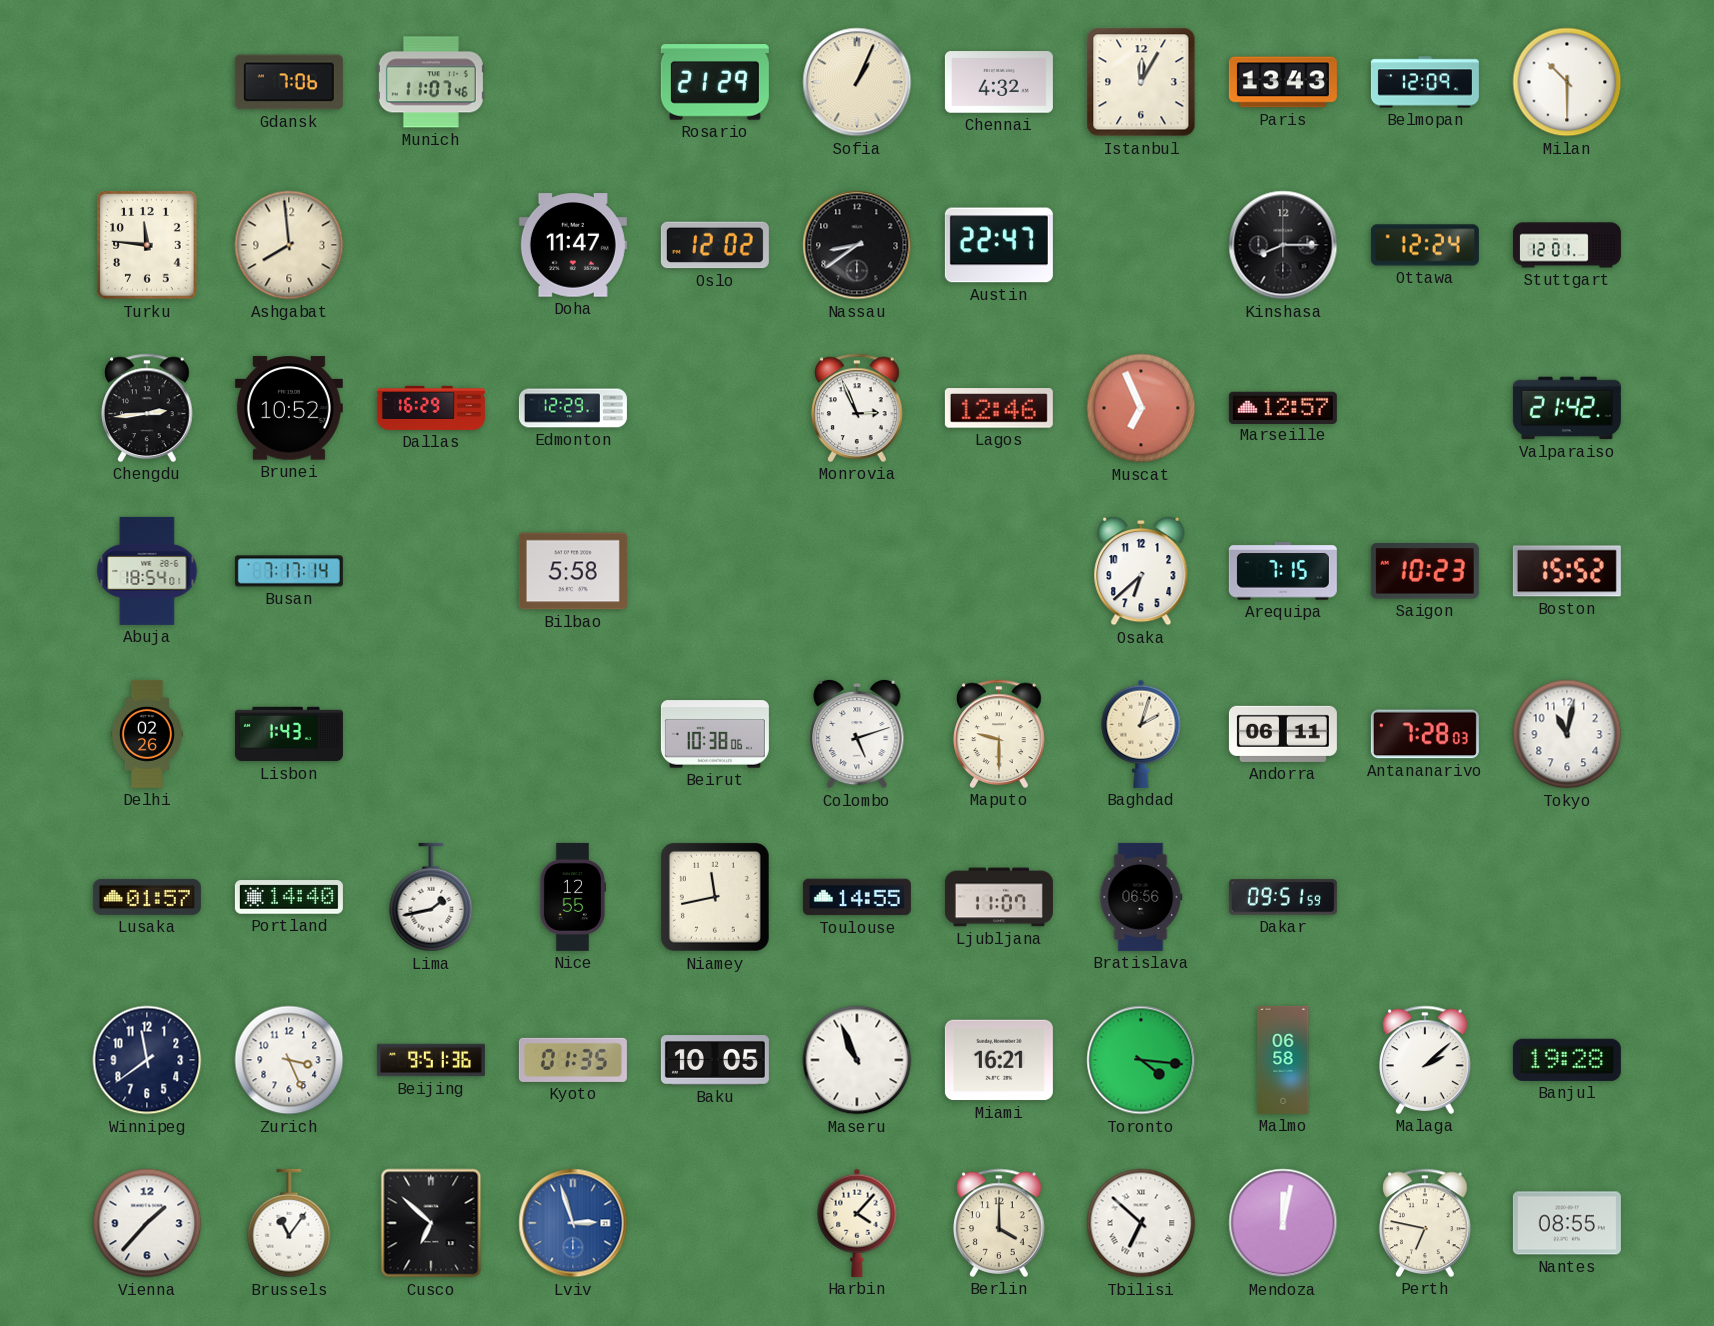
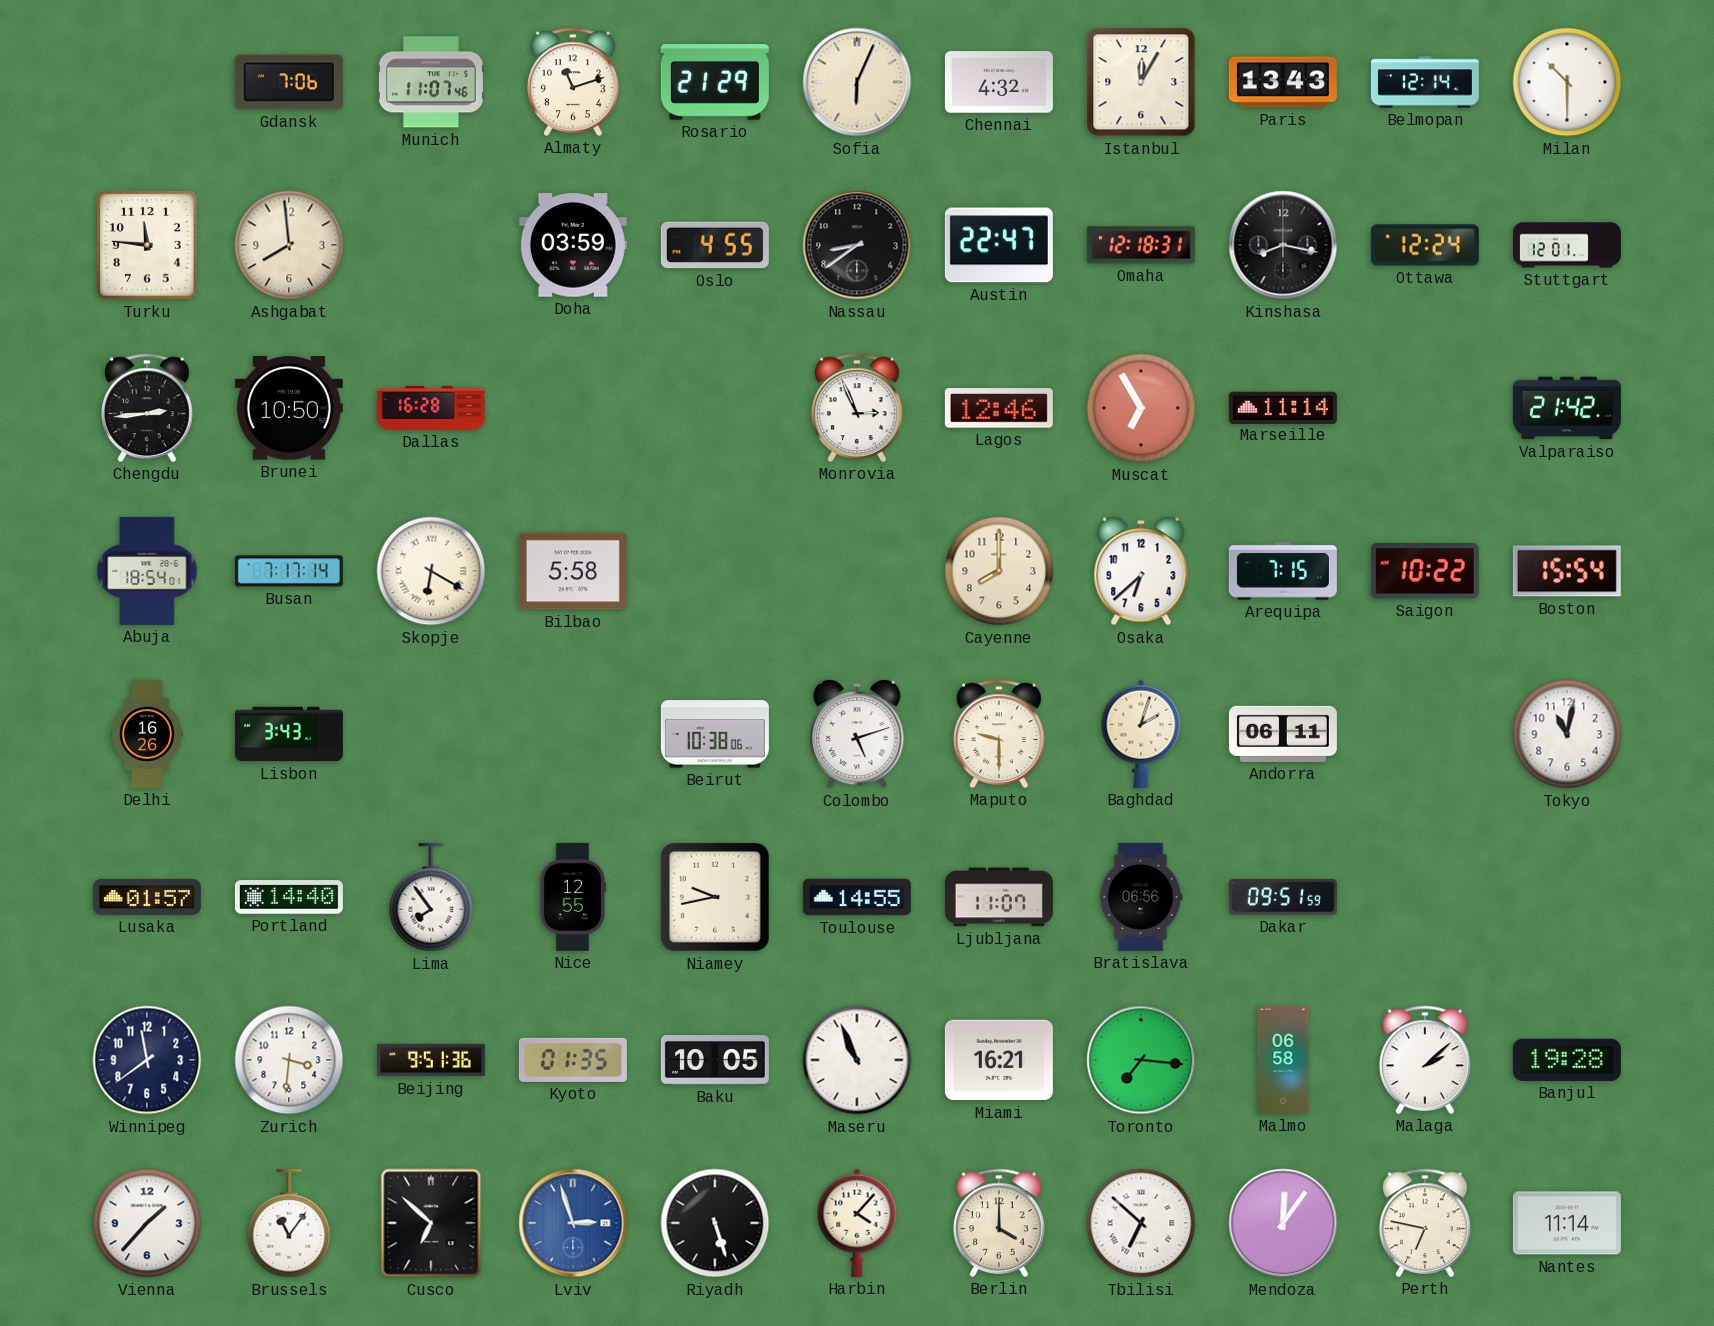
Almaty: none -> 11:12
Sofia: 1:04 -> 6:04
Belmopan: 12:09 -> 12:14
Doha: 11:47 -> 03:59
Oslo: 12:02 -> 4:55
Omaha: none -> 12:18
Kinshasa: 8:15 -> 8:17
Brunei: 10:52 -> 10:50
Dallas: 16:29 -> 16:28
Edmonton: 12:29 -> none
Muscat: 6:56 -> 6:55
Marseille: 12:57 -> 11:14
Skopje: none -> 6:20
Cayenne: none -> 8:00
Saigon: 10:23 -> 10:22
Boston: 15:52 -> 15:54
Delhi: 02:26 -> 16:26
Lisbon: 1:43 -> 3:43
Antananarivo: 7:28 -> none
Lima: 1:43 -> 7:54
Niamey: 11:43 -> 9:43
Zurich: 3:26 -> 3:31
Toronto: 4:16 -> 7:16
Riyadh: none -> 5:27
Mendoza: 12:02 -> 12:06
Nantes: 08:55 -> 11:14
